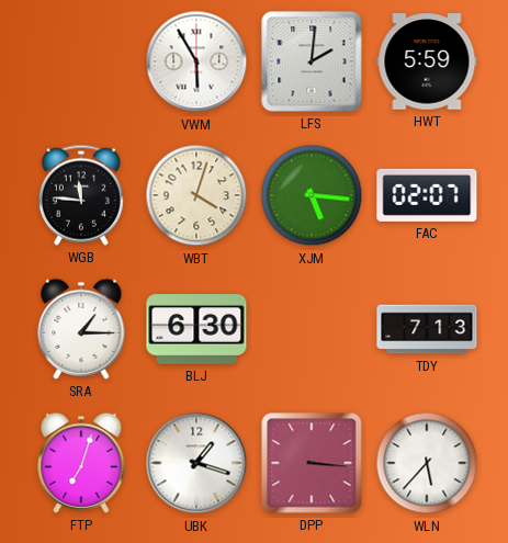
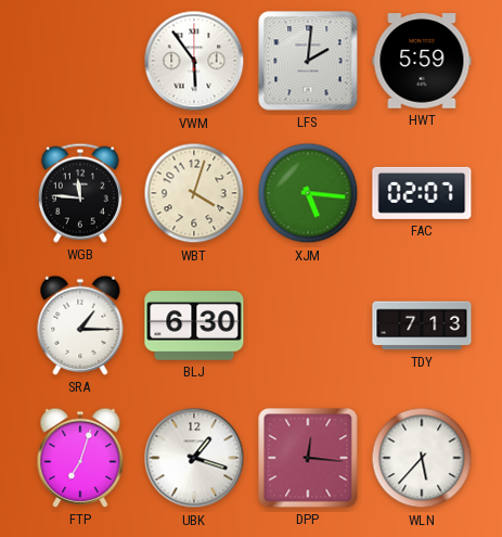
VWM: 5:55 -> 5:54
DPP: 3:16 -> 12:16
